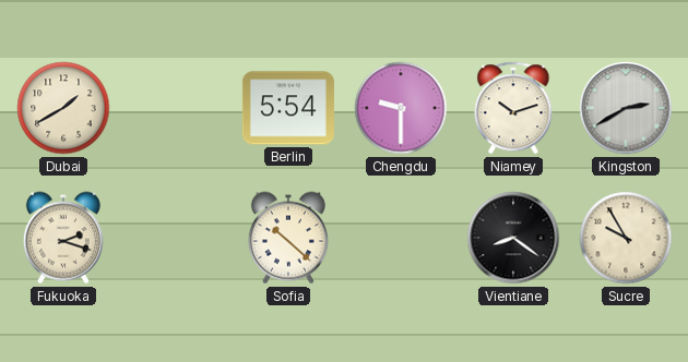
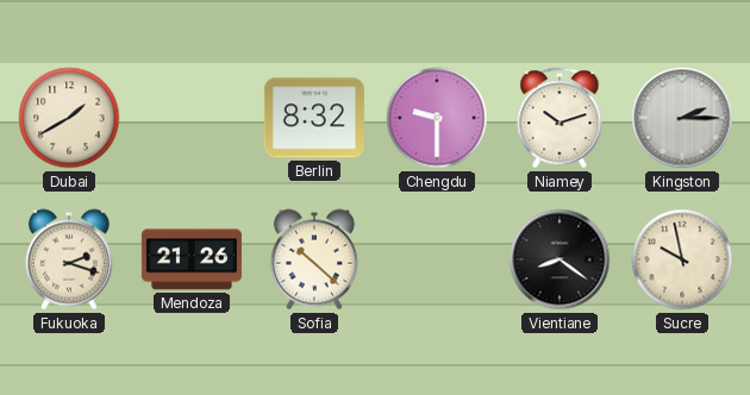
Berlin: 5:54 -> 8:32
Kingston: 2:40 -> 2:15
Mendoza: none -> 21:26
Sucre: 9:55 -> 9:58
